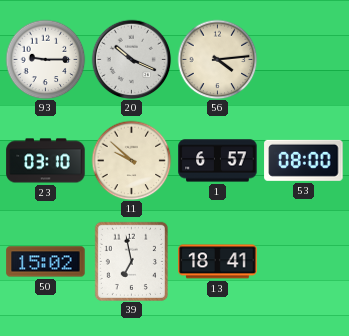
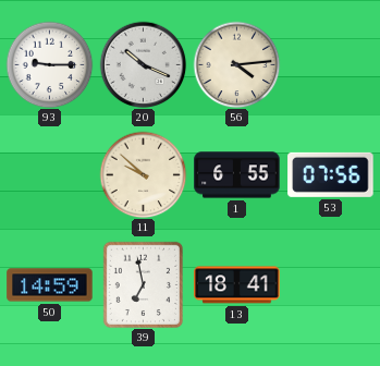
23: 03:10 -> none
1: 6:57 -> 6:55
53: 08:00 -> 07:56
50: 15:02 -> 14:59
